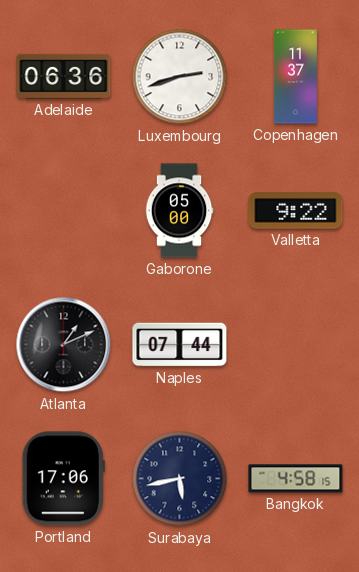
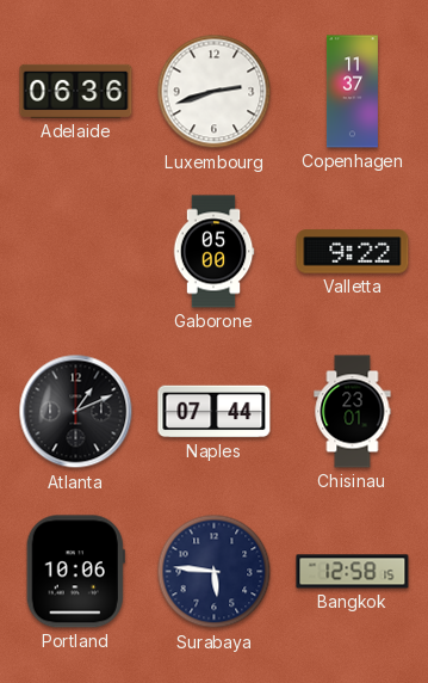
Chisinau: none -> 23:01
Portland: 17:06 -> 10:06
Surabaya: 5:43 -> 5:46
Bangkok: 4:58 -> 12:58
